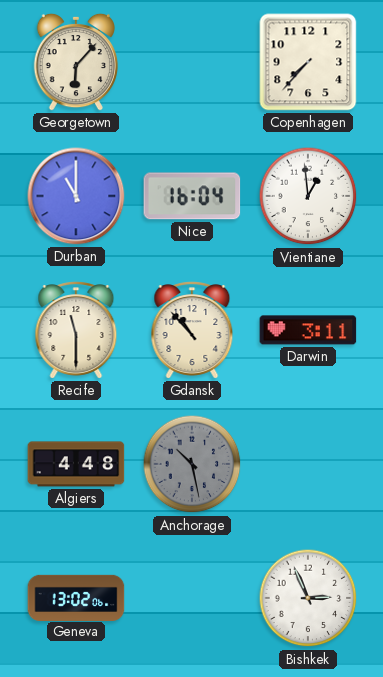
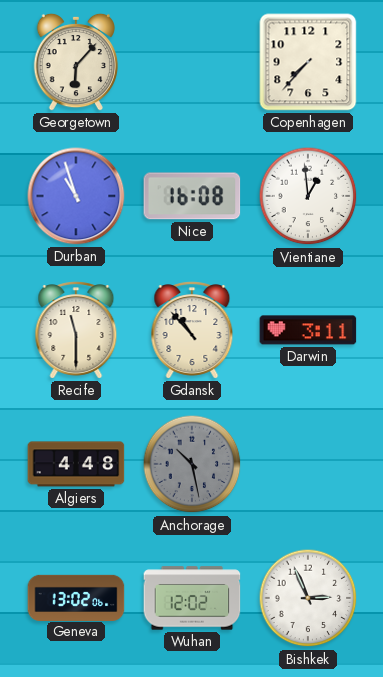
Durban: 11:00 -> 10:57
Nice: 16:04 -> 16:08
Wuhan: none -> 12:02
